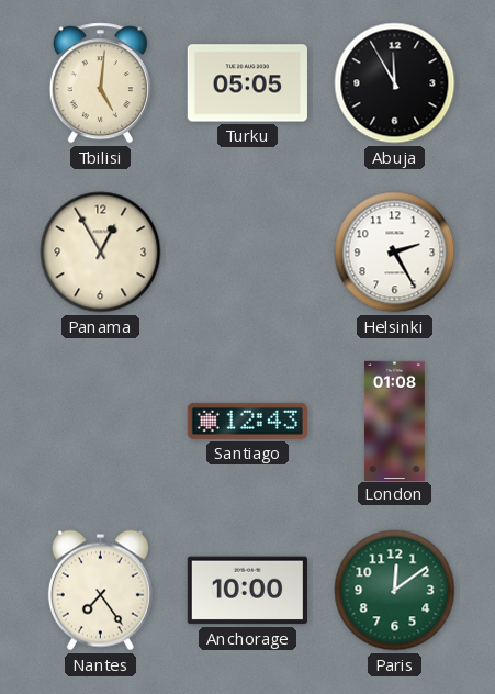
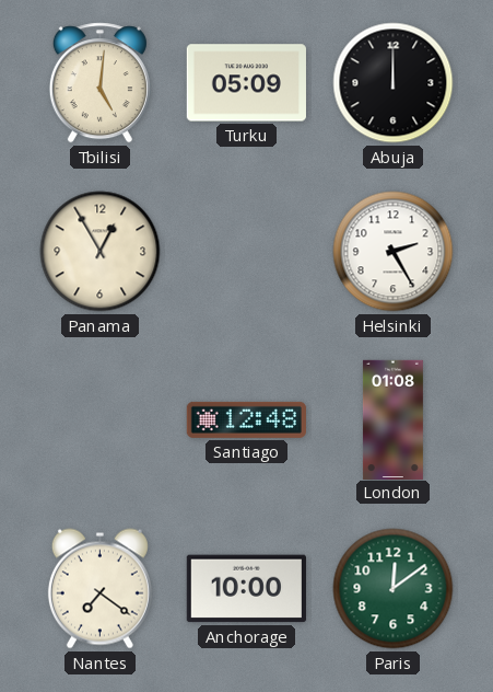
Turku: 05:05 -> 05:09
Abuja: 11:55 -> 12:00
Santiago: 12:43 -> 12:48
Nantes: 7:24 -> 7:21
